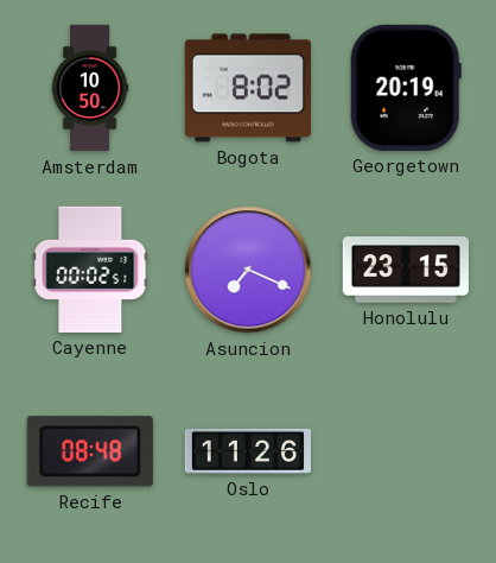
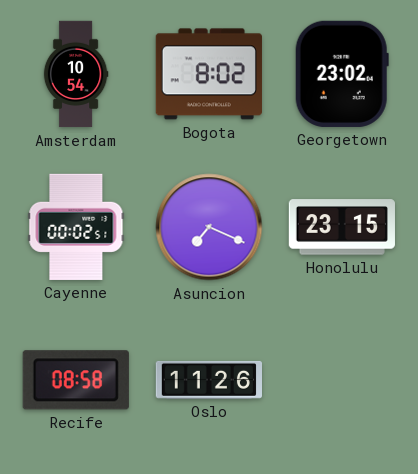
Amsterdam: 10:50 -> 10:54
Georgetown: 20:19 -> 23:02
Recife: 08:48 -> 08:58
